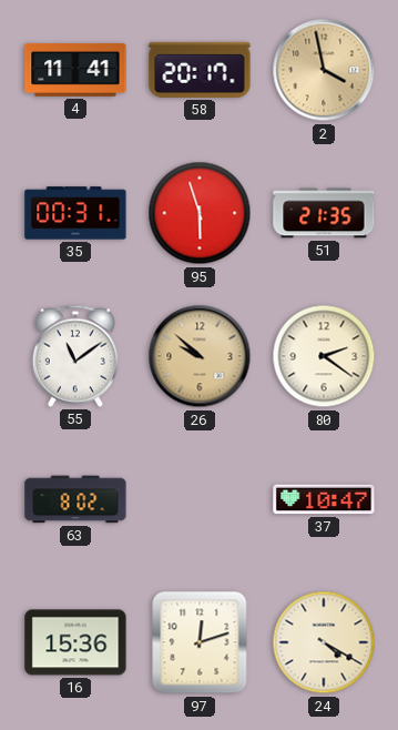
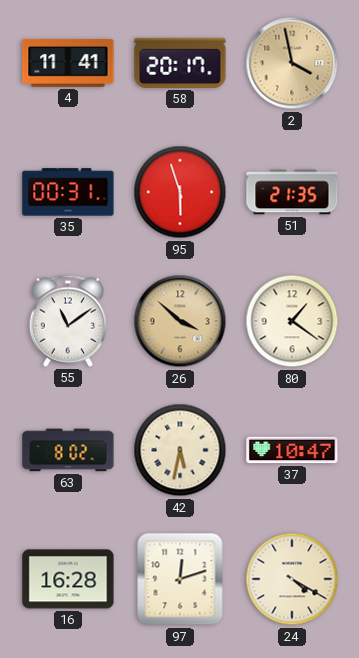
26: 9:52 -> 3:52
80: 2:21 -> 1:21
42: none -> 5:32
16: 15:36 -> 16:28
